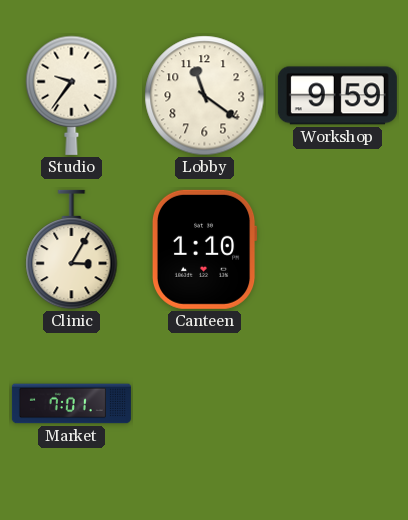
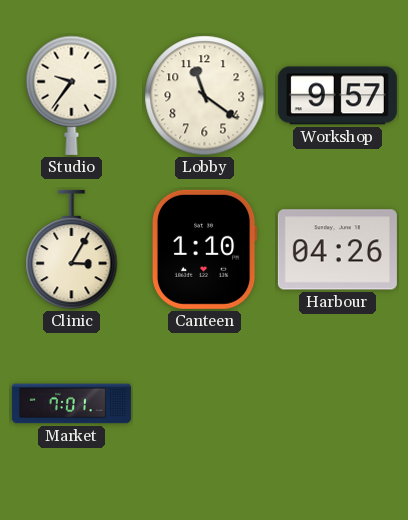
Workshop: 9:59 -> 9:57
Harbour: none -> 04:26
